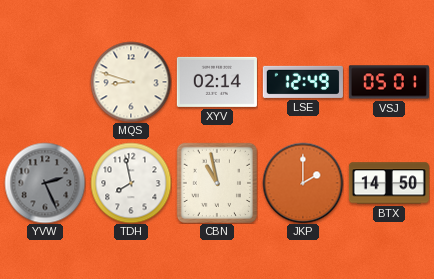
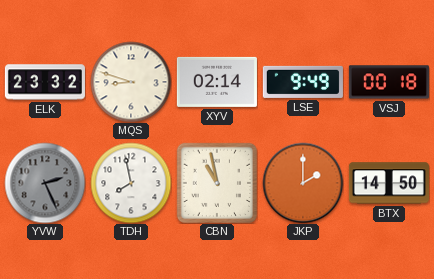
ELK: none -> 23:32
LSE: 12:49 -> 9:49
VSJ: 05:01 -> 00:18
